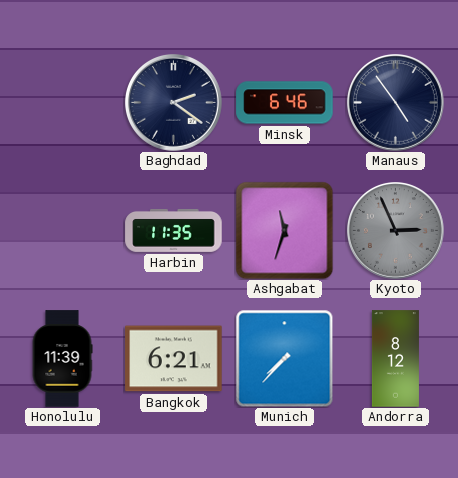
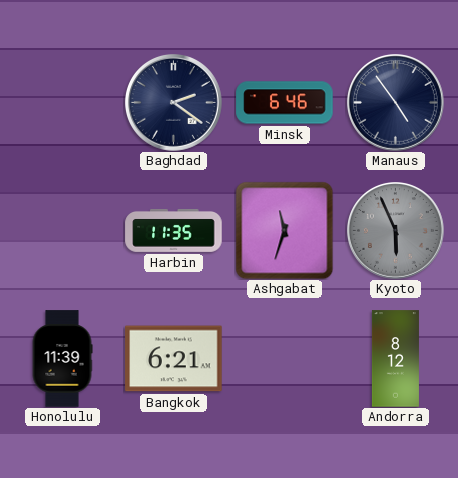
Kyoto: 2:56 -> 5:56
Munich: 7:37 -> none
